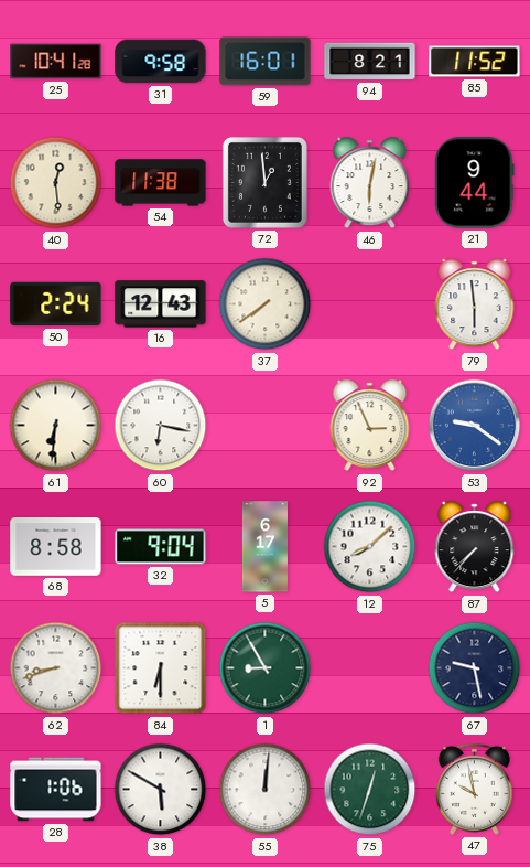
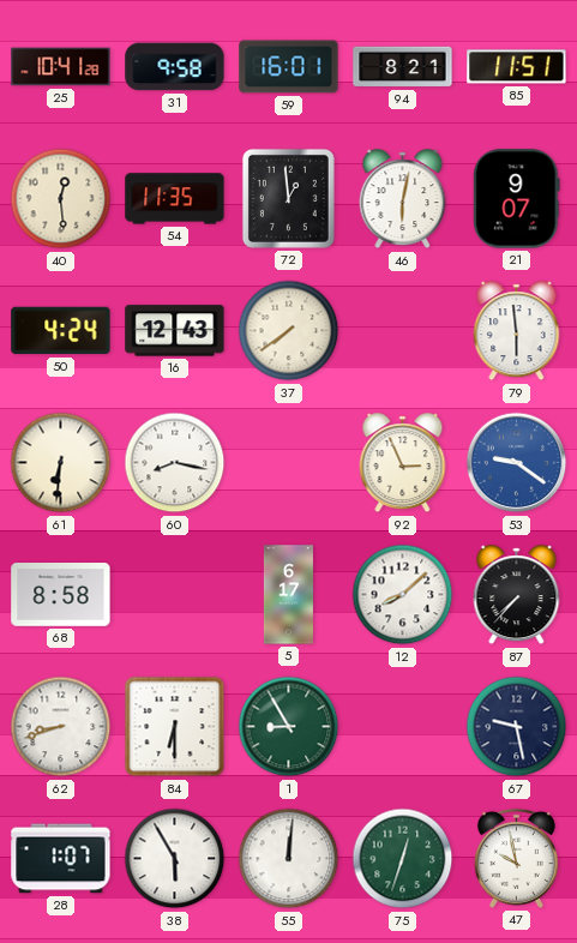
85: 11:52 -> 11:51
54: 11:38 -> 11:35
21: 9:44 -> 9:07
50: 2:24 -> 4:24
60: 6:17 -> 8:17
32: 9:04 -> none
28: 1:06 -> 1:07
38: 5:50 -> 5:55
